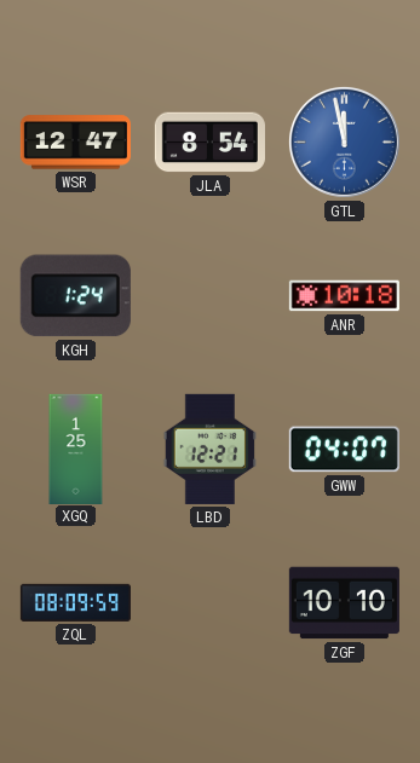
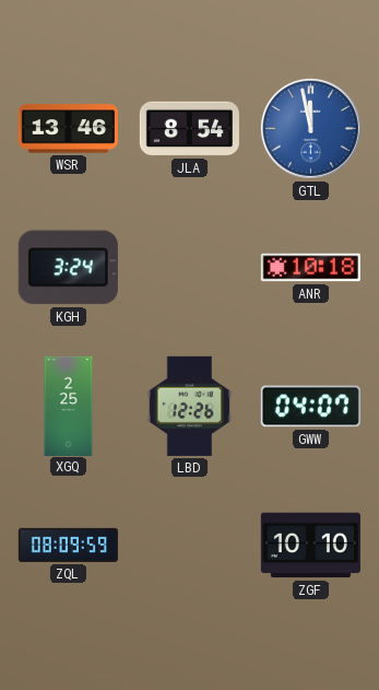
WSR: 12:47 -> 13:46
KGH: 1:24 -> 3:24
XGQ: 1:25 -> 2:25
LBD: 12:21 -> 12:26
